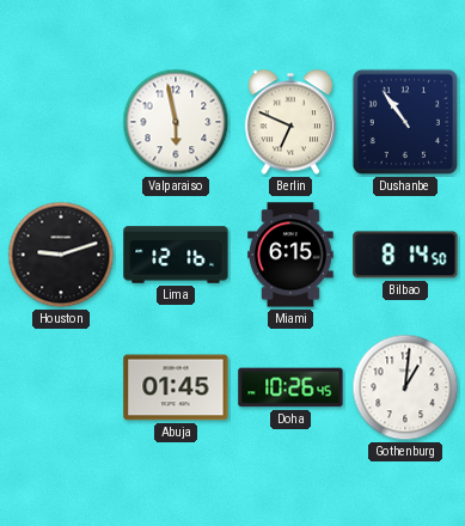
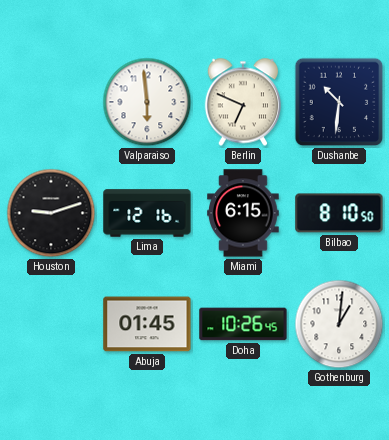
Valparaiso: 5:58 -> 5:59
Dushanbe: 10:54 -> 10:31
Bilbao: 8:14 -> 8:10
